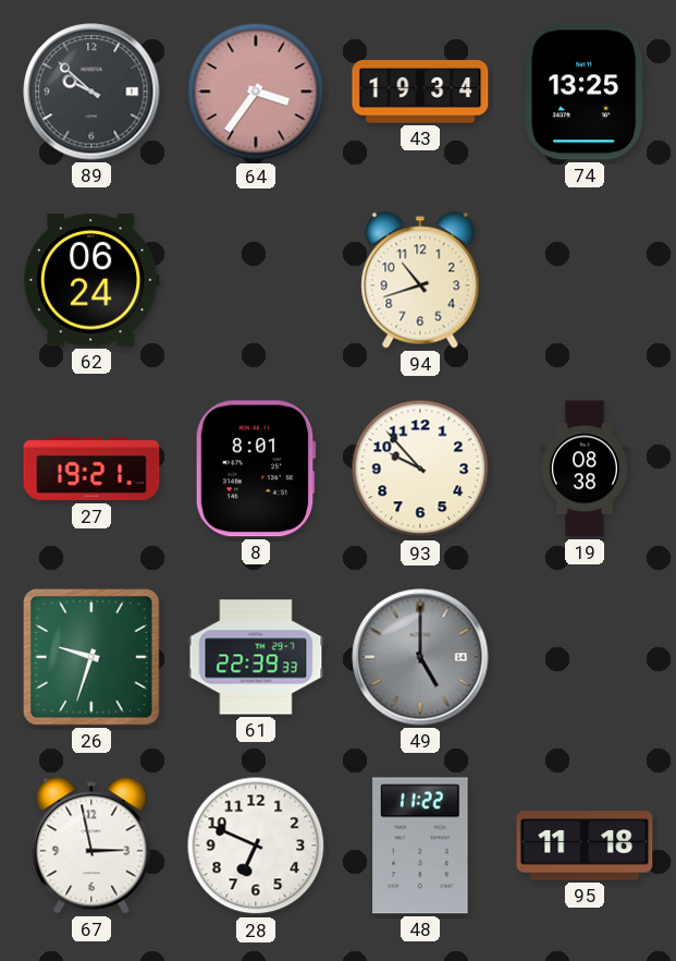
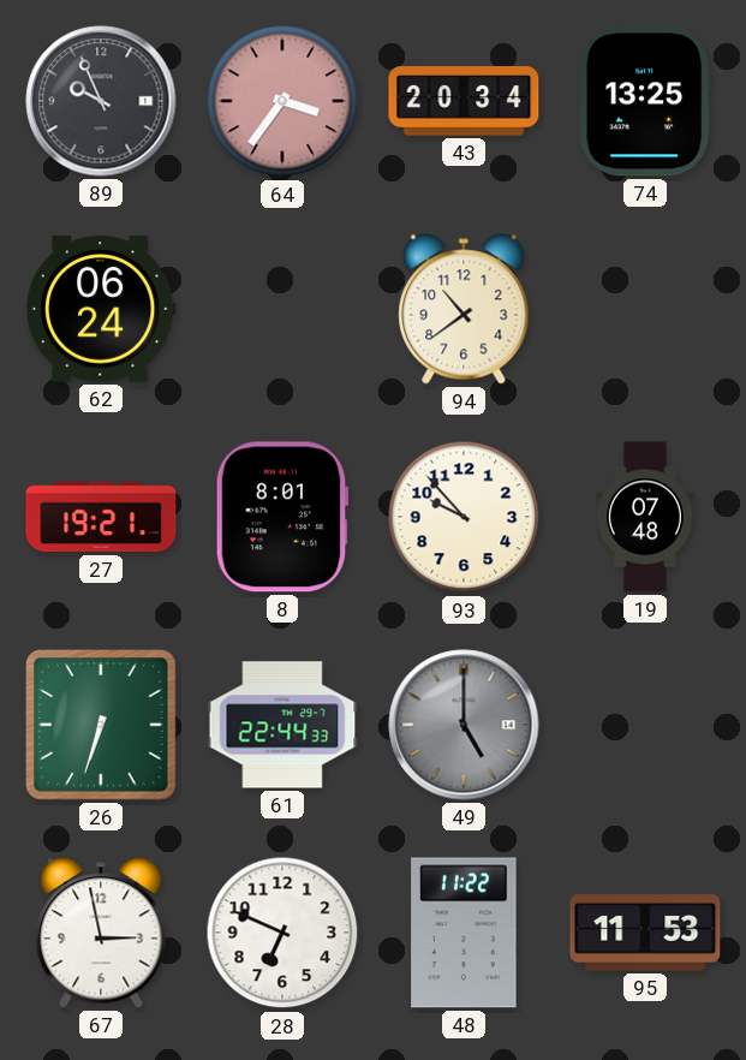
89: 9:52 -> 9:56
43: 19:34 -> 20:34
94: 10:42 -> 10:39
19: 08:38 -> 07:48
26: 9:33 -> 6:33
61: 22:39 -> 22:44
95: 11:18 -> 11:53
